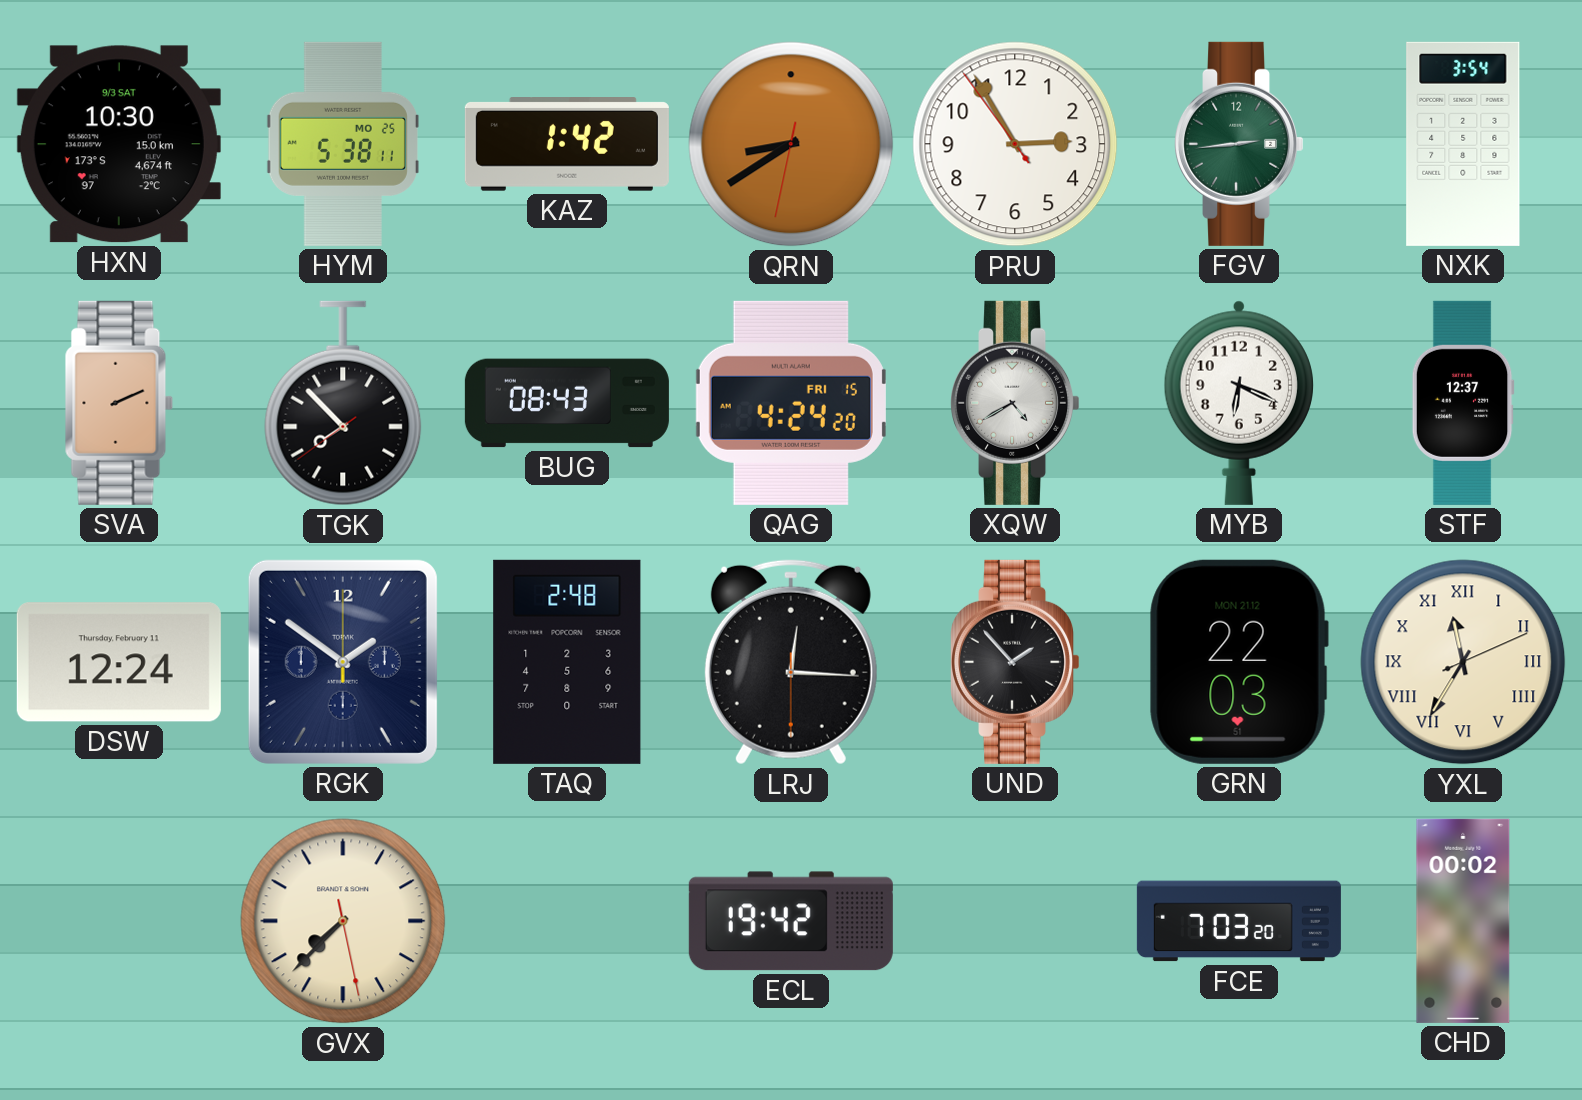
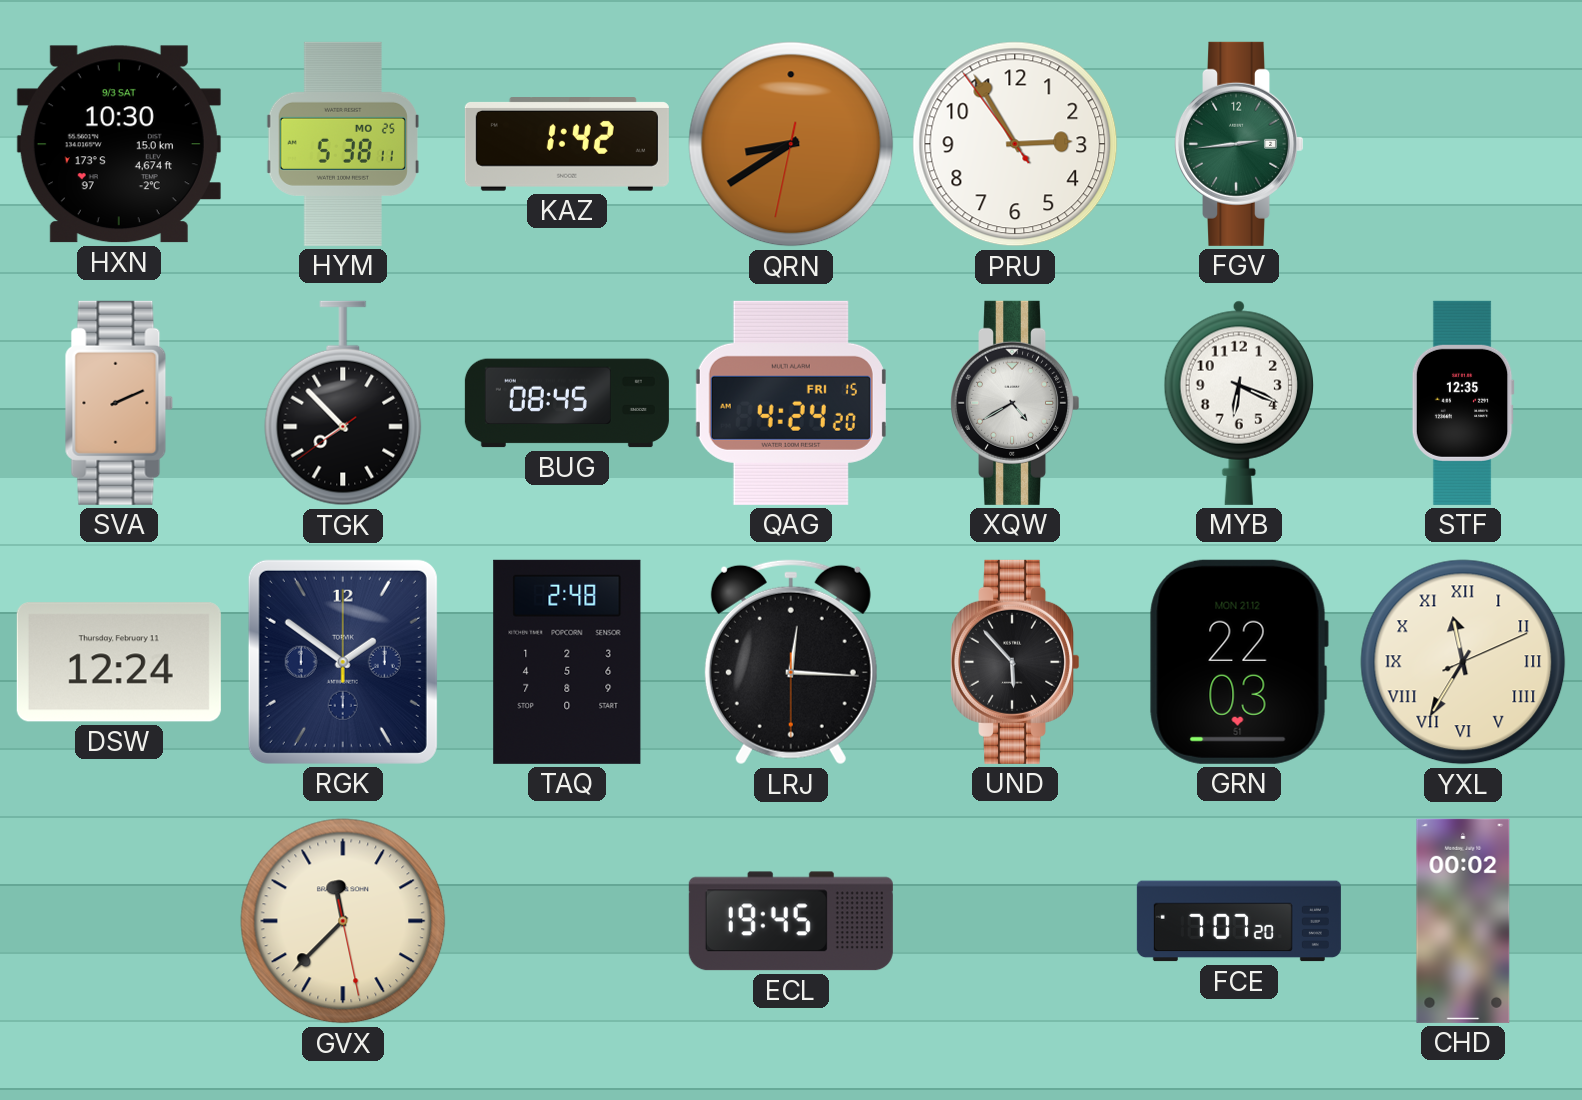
NXK: 3:54 -> none
BUG: 08:43 -> 08:45
STF: 12:37 -> 12:35
UND: 1:53 -> 5:53
GVX: 7:37 -> 11:37
ECL: 19:42 -> 19:45
FCE: 7:03 -> 7:07
